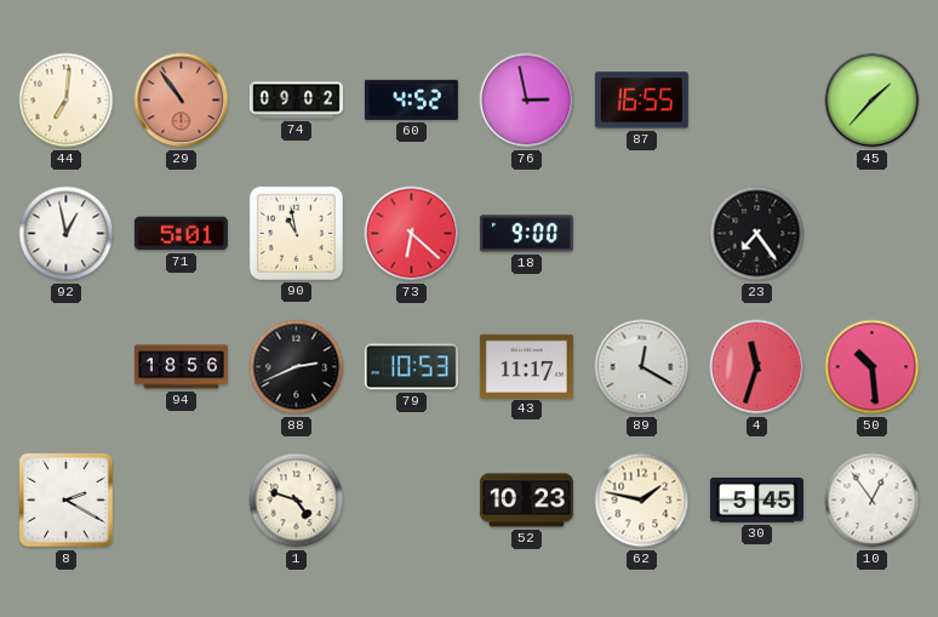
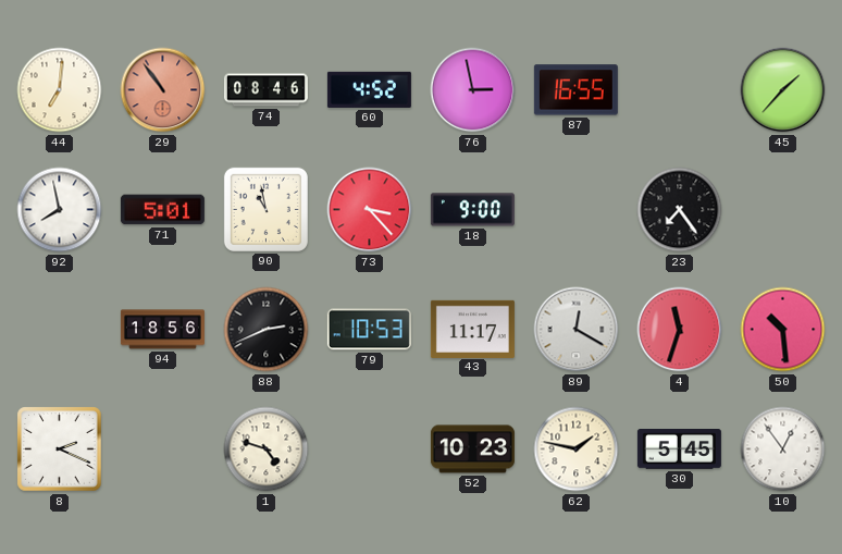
74: 09:02 -> 08:46
92: 12:58 -> 7:58
73: 6:22 -> 3:23
8: 2:20 -> 2:19
